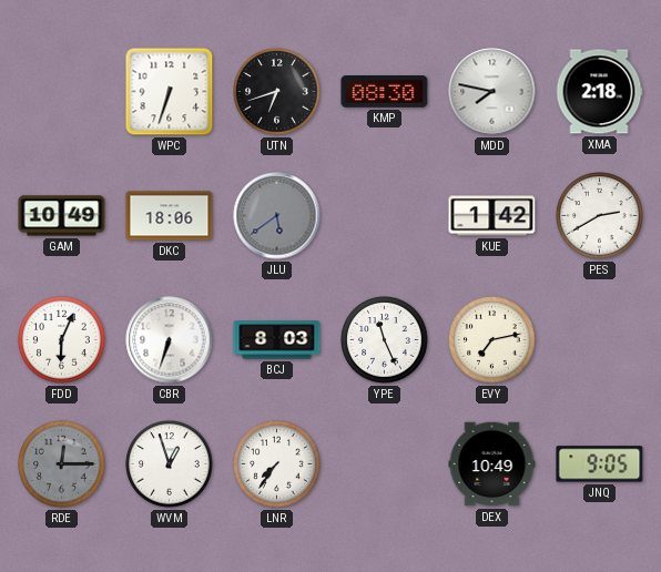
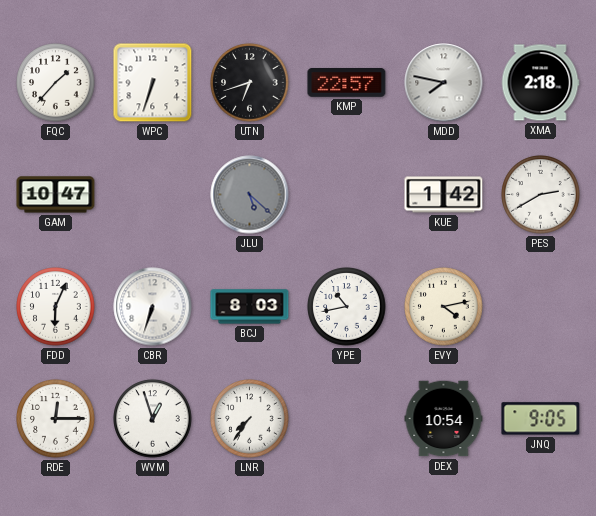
FQC: none -> 1:37
KMP: 08:30 -> 22:57
GAM: 10:49 -> 10:47
DKC: 18:06 -> none
JLU: 5:39 -> 5:22
YPE: 11:26 -> 10:43
EVY: 7:13 -> 4:13
RDE dial: grey -> white
DEX: 10:49 -> 10:54
